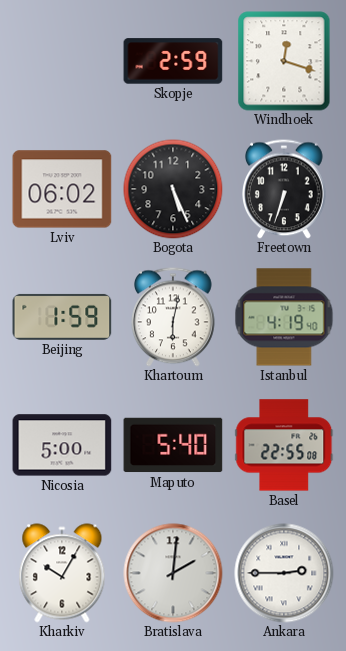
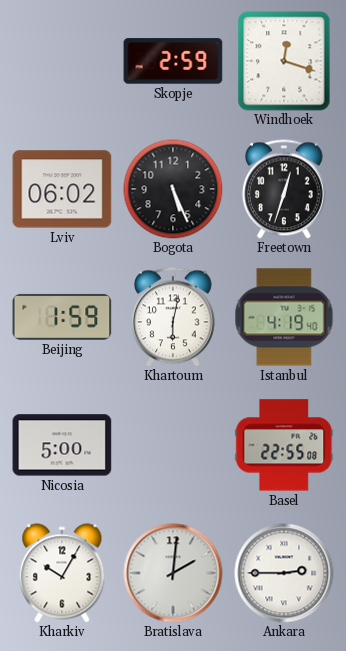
Freetown: 6:33 -> 12:33
Maputo: 5:40 -> none
